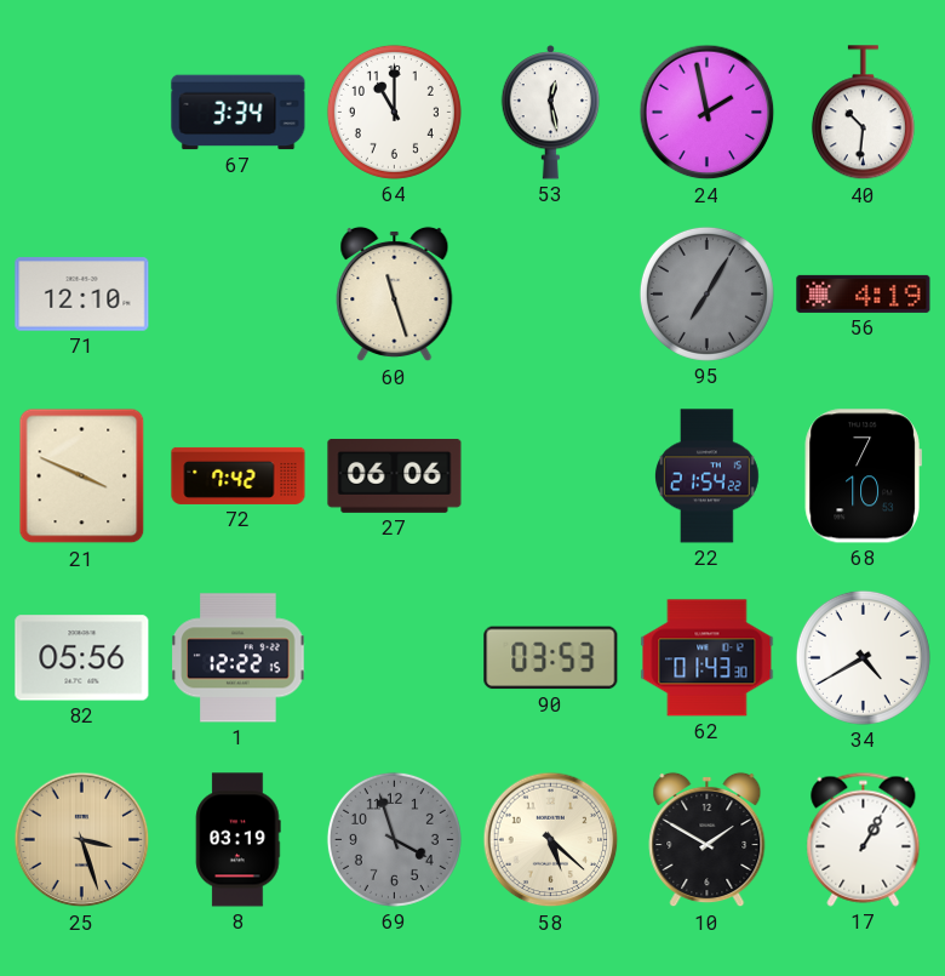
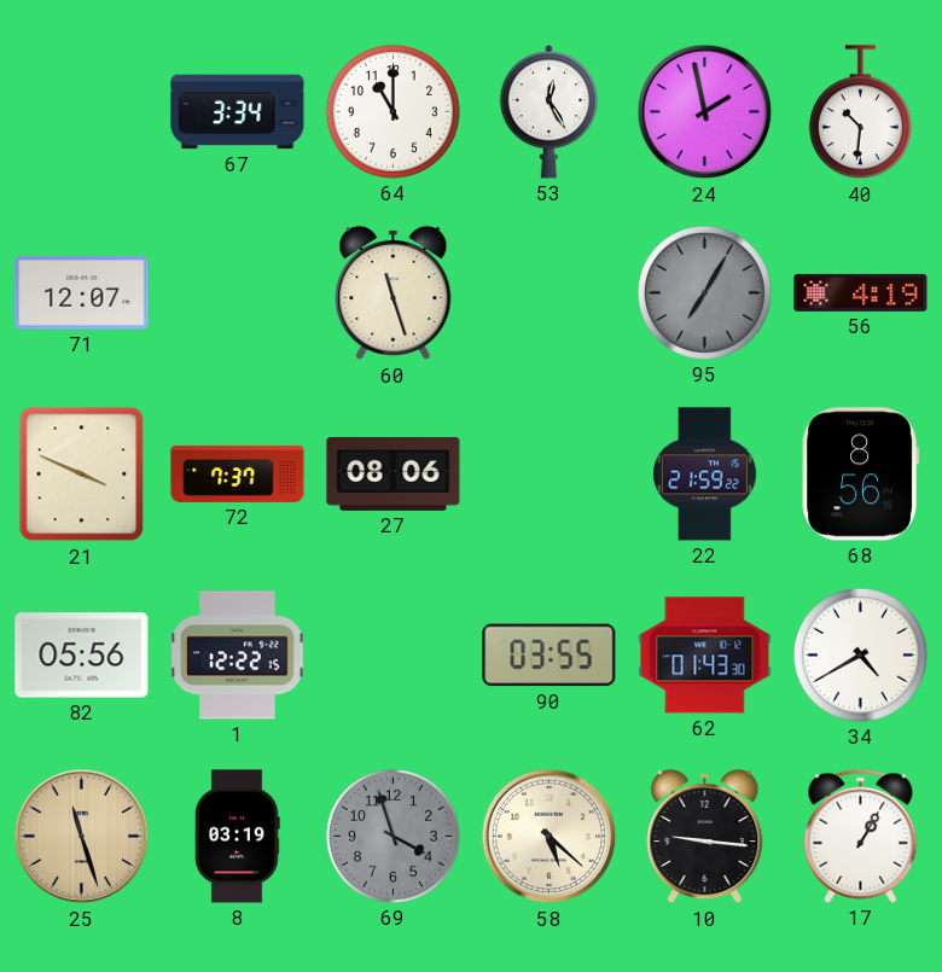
53: 12:28 -> 12:25
71: 12:10 -> 12:07
72: 7:42 -> 7:37
27: 06:06 -> 08:06
22: 21:54 -> 21:59
68: 7:10 -> 8:56
90: 03:53 -> 03:55
25: 3:27 -> 11:27
10: 1:50 -> 9:16
